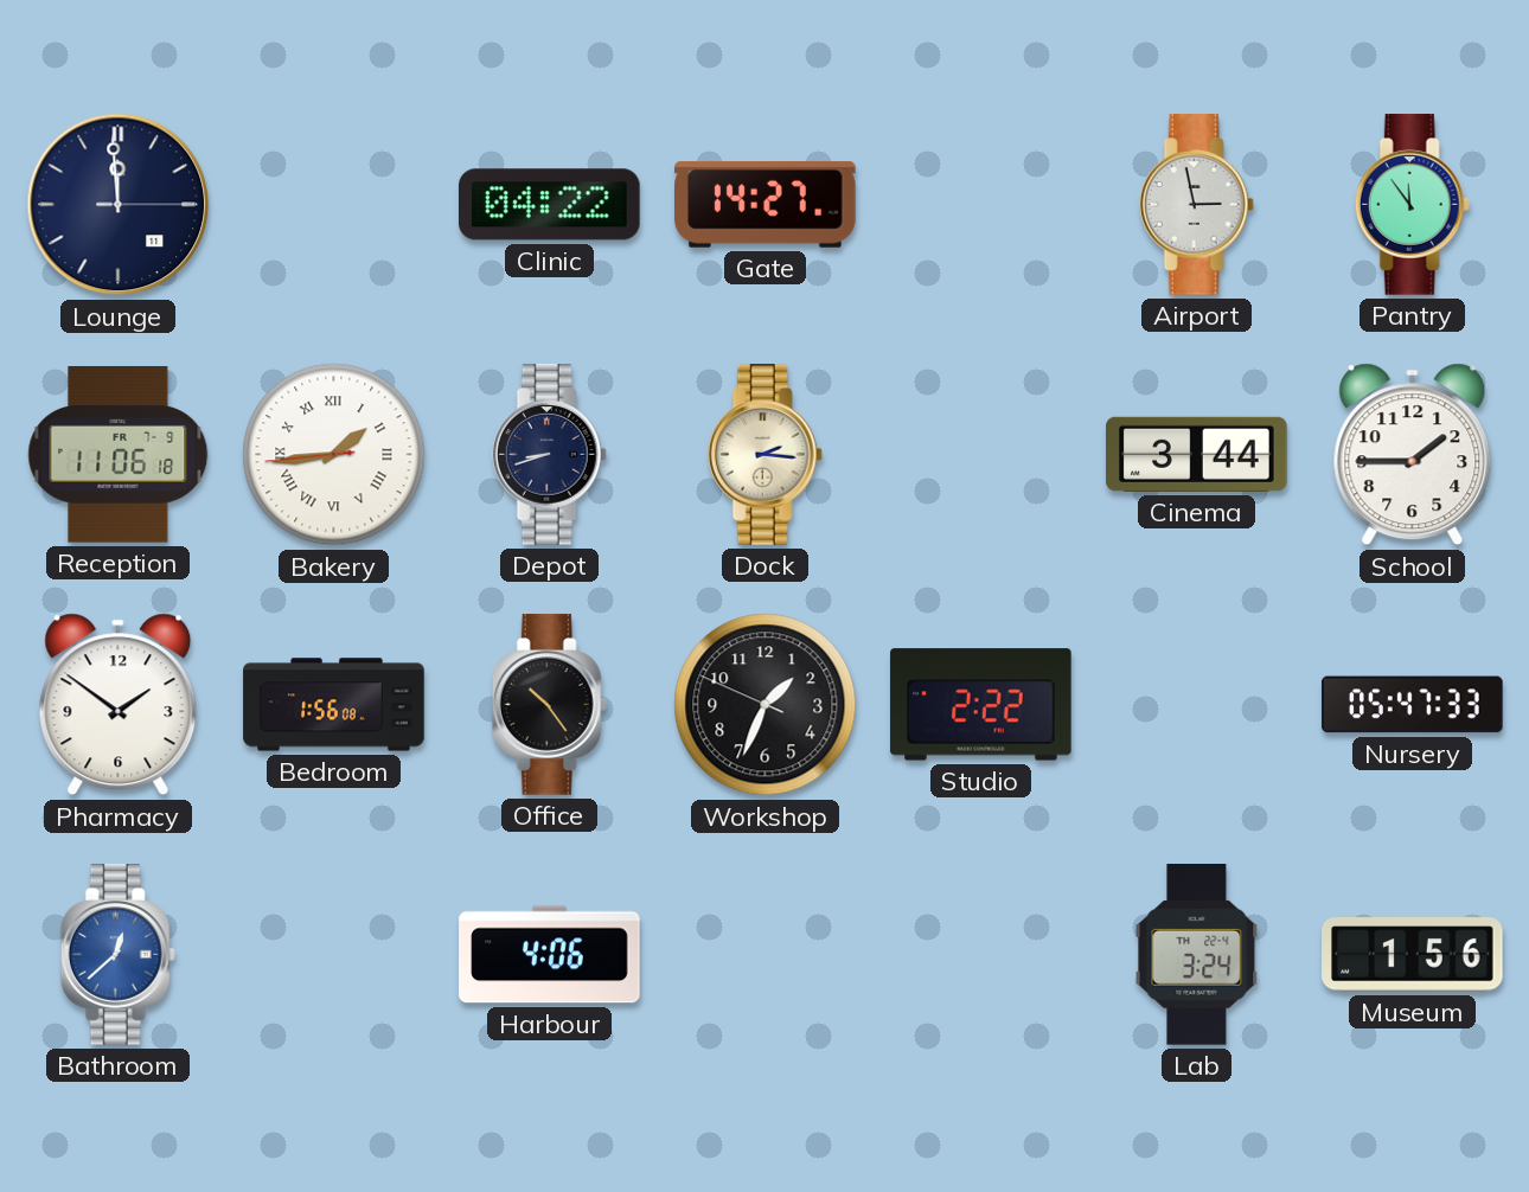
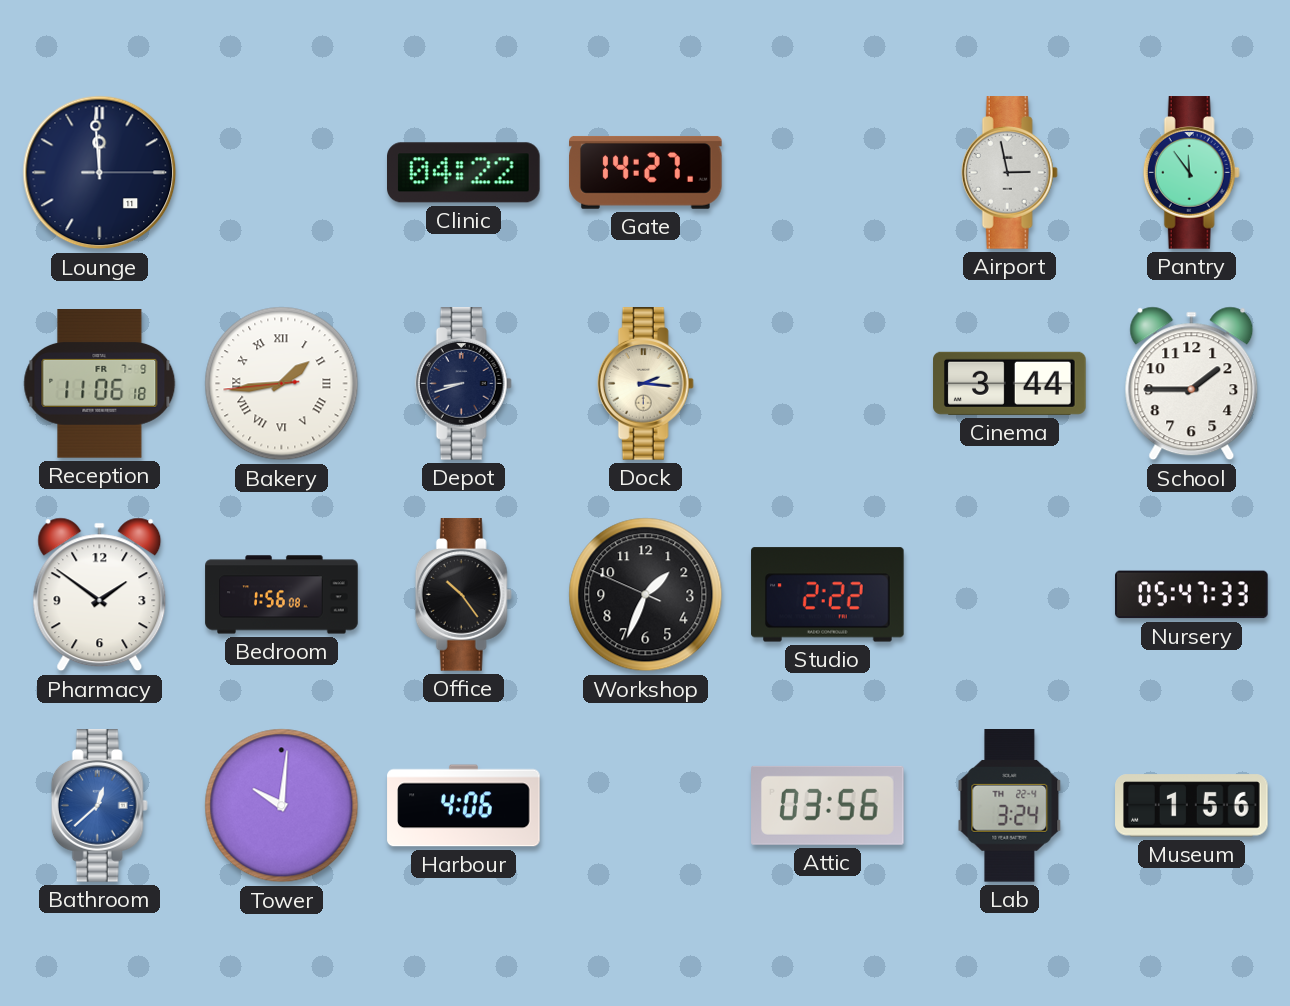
Tower: none -> 10:01
Attic: none -> 03:56
